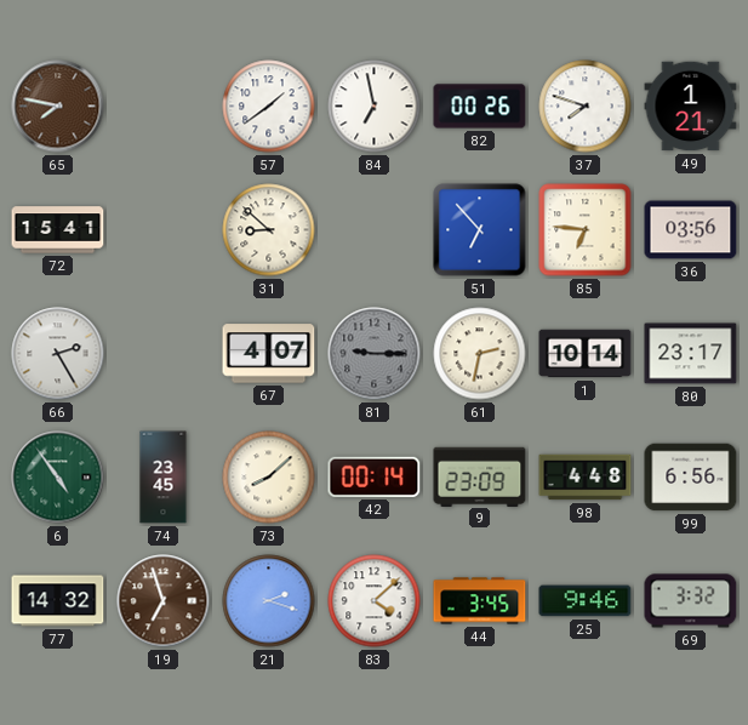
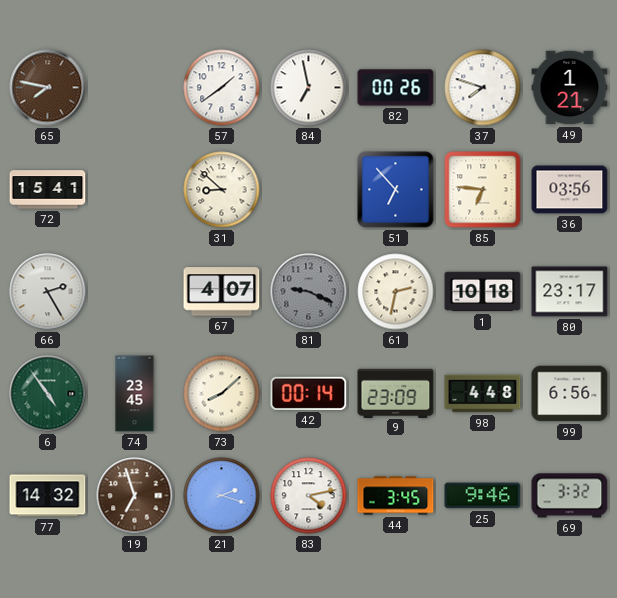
81: 9:15 -> 9:19
1: 10:14 -> 10:18
83: 4:08 -> 4:13
